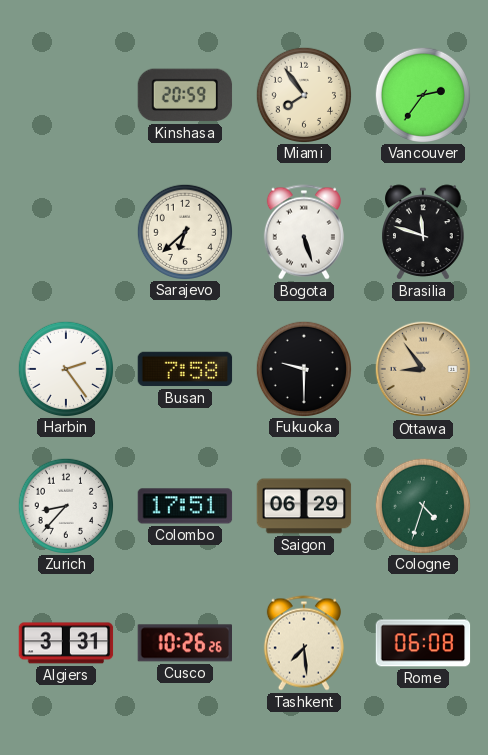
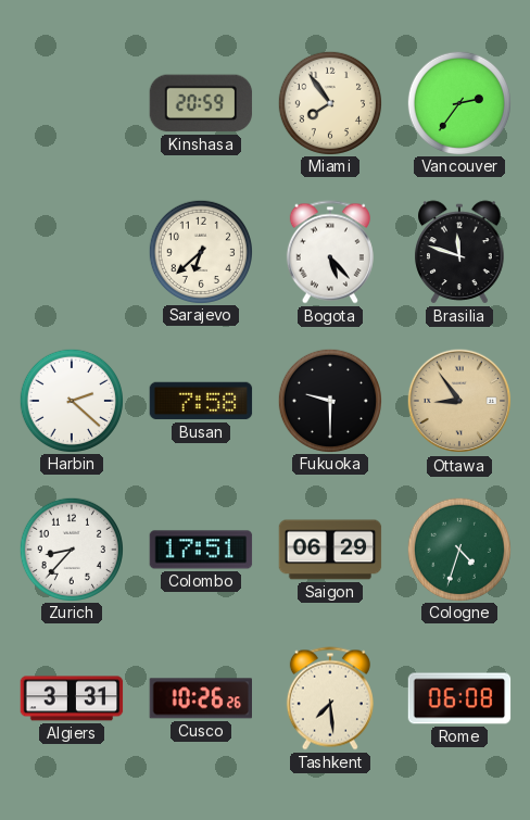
Bogota: 5:27 -> 5:23
Harbin: 2:24 -> 2:22
